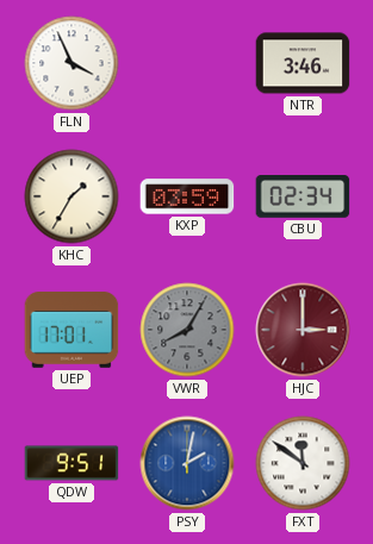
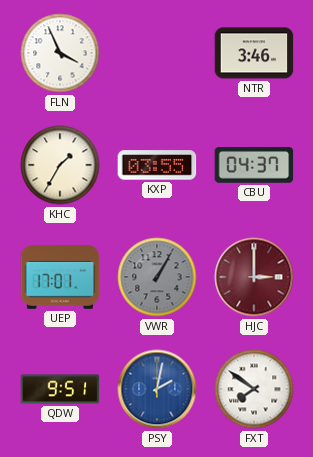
KXP: 03:59 -> 03:55
CBU: 02:34 -> 04:37
VWR: 8:05 -> 1:05
FXT: 11:51 -> 7:51
